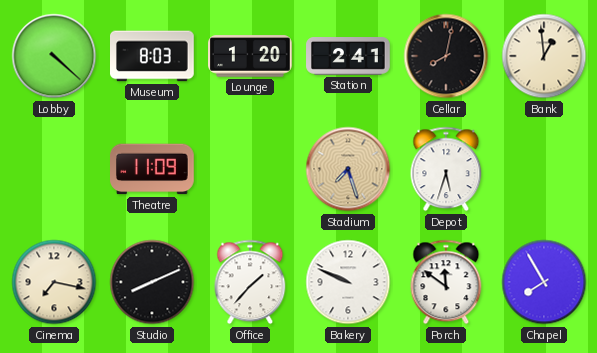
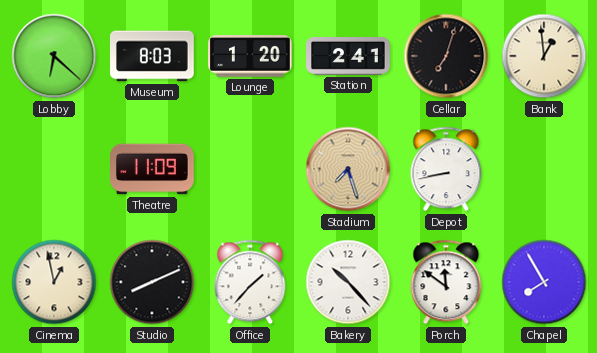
Lobby: 4:22 -> 6:22
Cellar: 8:02 -> 7:03
Depot: 5:33 -> 8:43
Cinema: 7:17 -> 12:58
Bakery: 9:49 -> 10:23
